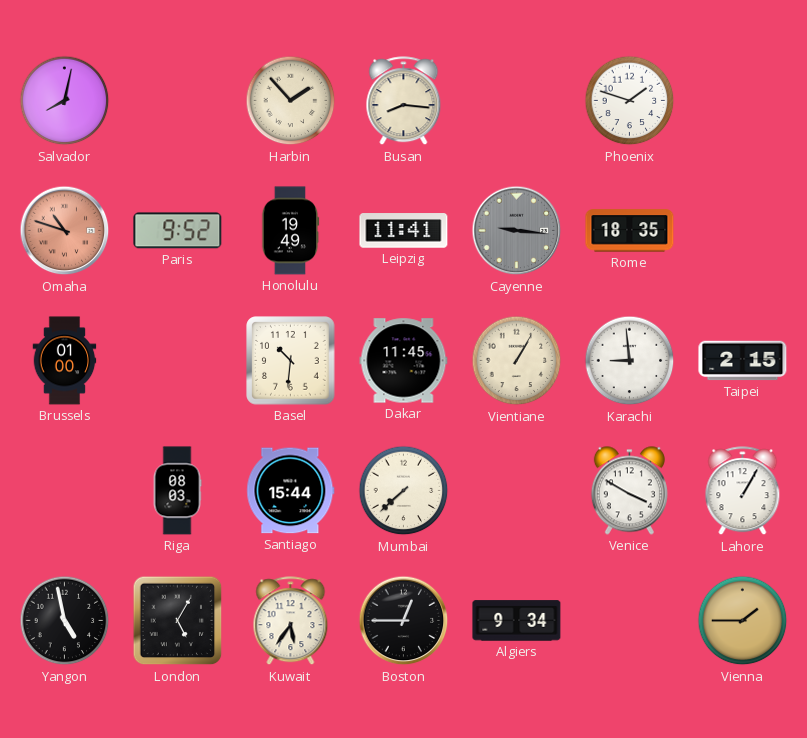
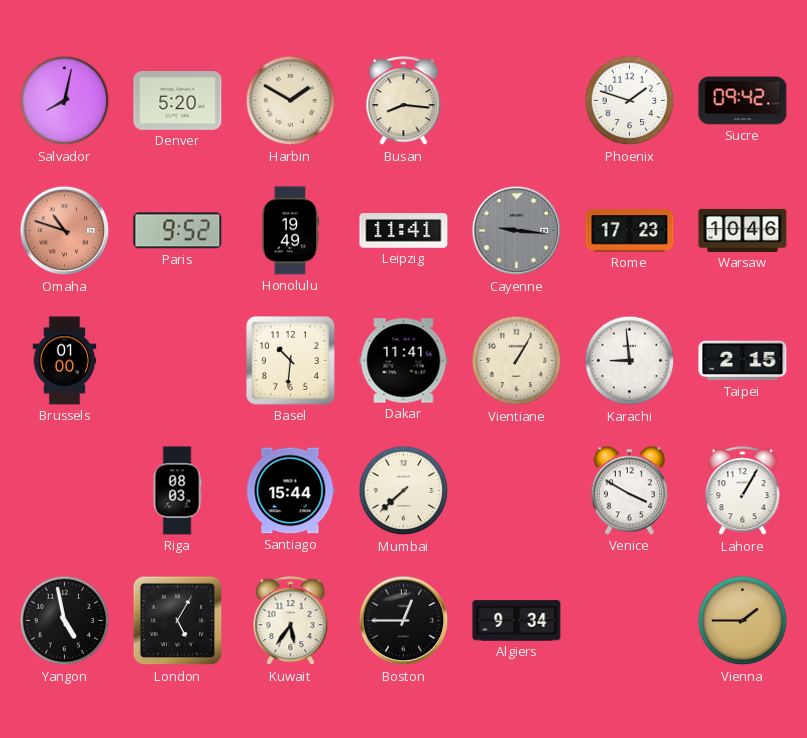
Denver: none -> 5:20
Harbin: 1:53 -> 1:50
Sucre: none -> 09:42
Rome: 18:35 -> 17:23
Warsaw: none -> 10:46
Dakar: 11:45 -> 11:41
